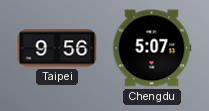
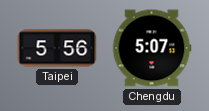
Taipei: 9:56 -> 5:56
